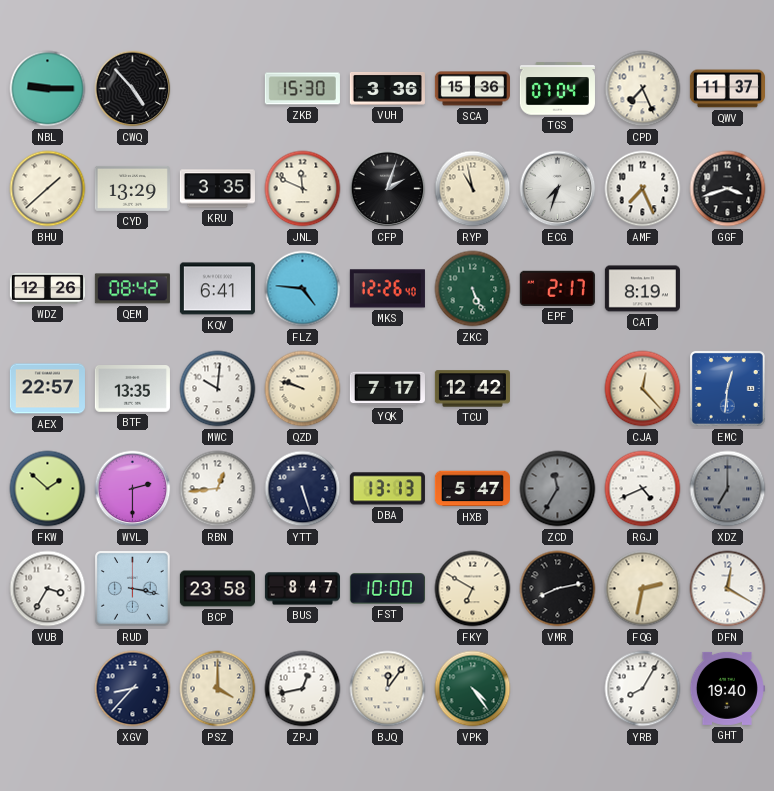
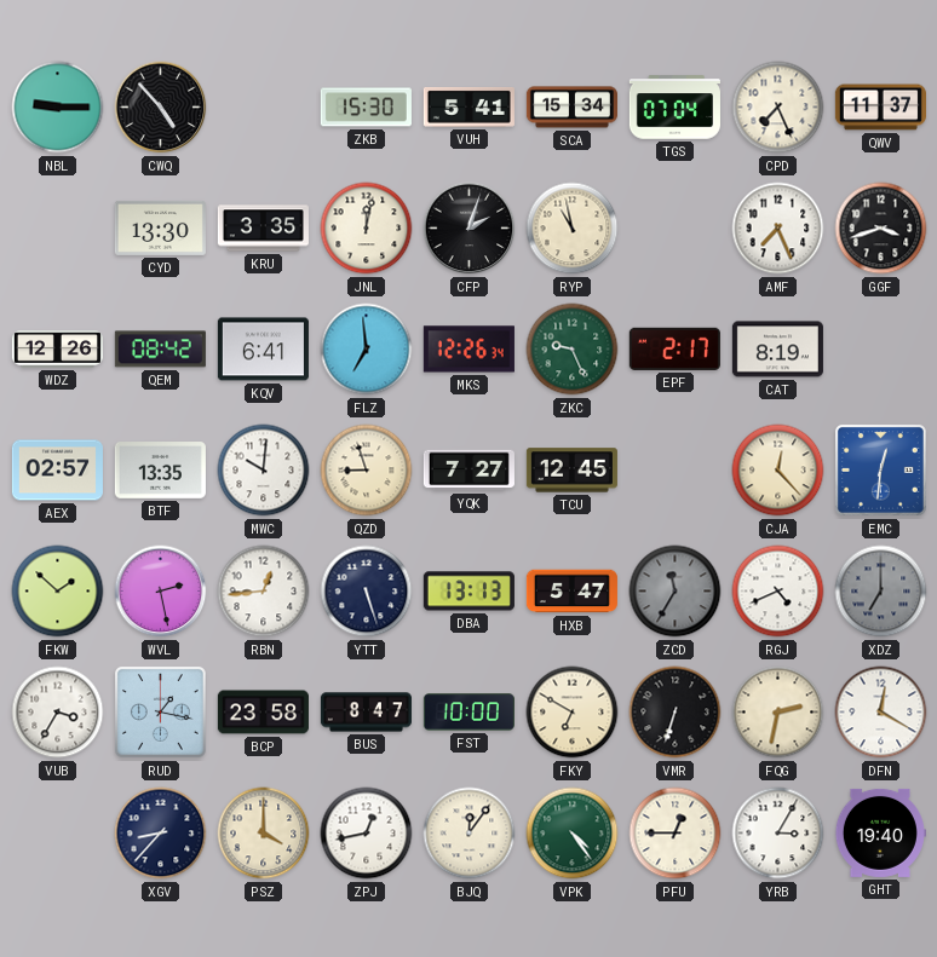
VUH: 3:36 -> 5:41
SCA: 15:36 -> 15:34
BHU: 1:38 -> none
CYD: 13:29 -> 13:30
JNL: 11:49 -> 12:02
ECG: 7:33 -> none
FLZ: 4:46 -> 6:59
MKS: 12:26:40 -> 12:26:34
ZKC: 5:26 -> 9:26
AEX: 22:57 -> 02:57
QZD: 9:48 -> 8:57
YQK: 7:17 -> 7:27
TCU: 12:42 -> 12:45
WVL: 2:30 -> 2:28
RUD: 3:17 -> 1:17
VMR: 8:13 -> 6:33
PFU: none -> 12:45
YRB: 8:05 -> 3:05
